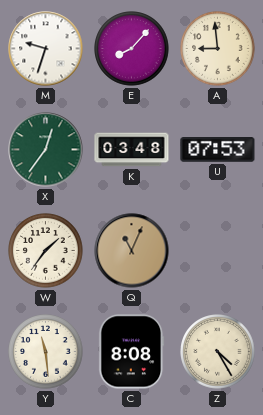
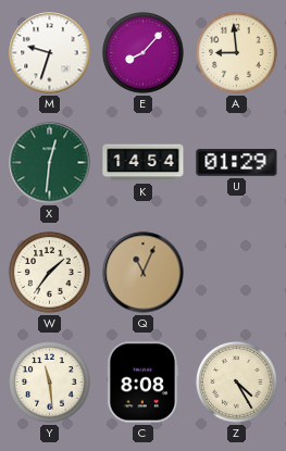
X: 12:36 -> 12:31
K: 03:48 -> 14:54
U: 07:53 -> 01:29
